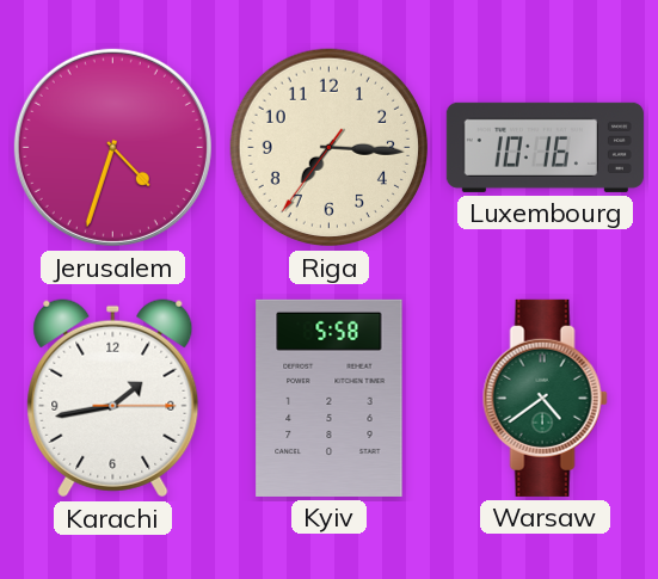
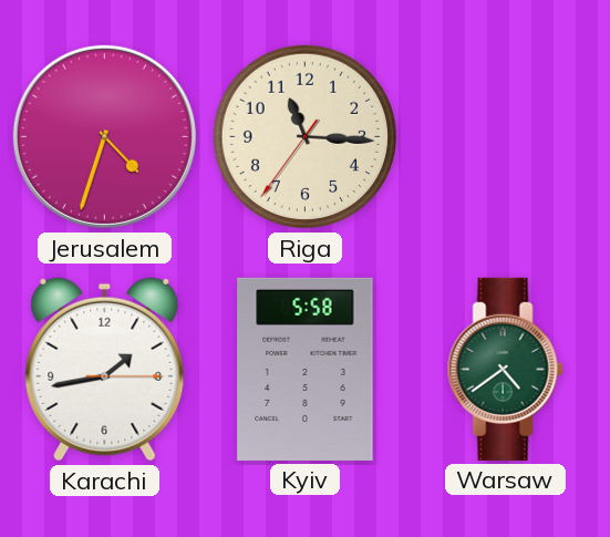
Riga: 7:15 -> 11:15
Luxembourg: 10:16 -> none
